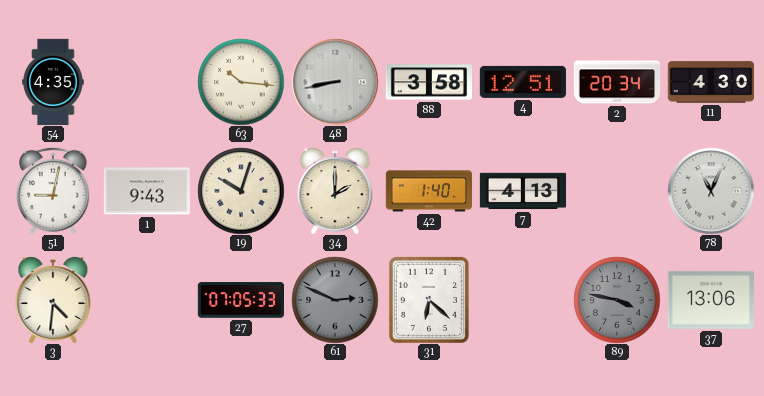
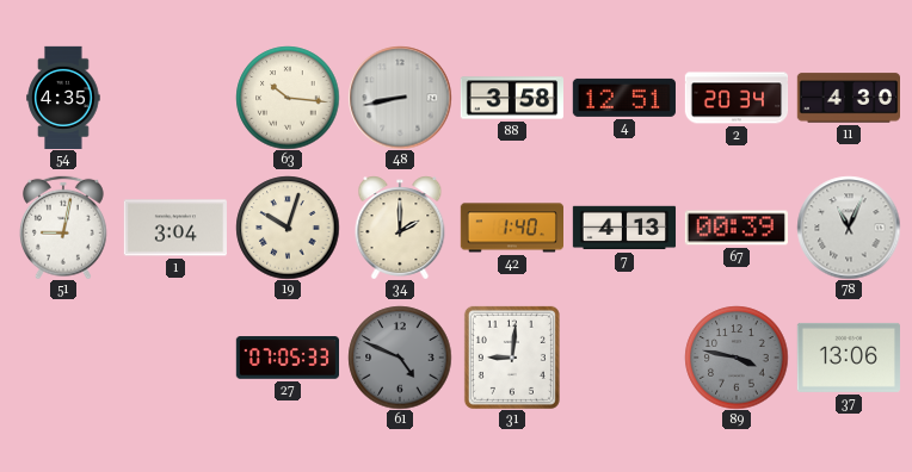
1: 9:43 -> 3:04
67: none -> 00:39
3: 4:31 -> none
61: 2:49 -> 4:49
31: 6:22 -> 9:01
